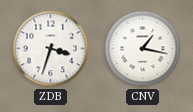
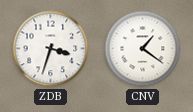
CNV: 1:17 -> 1:21
